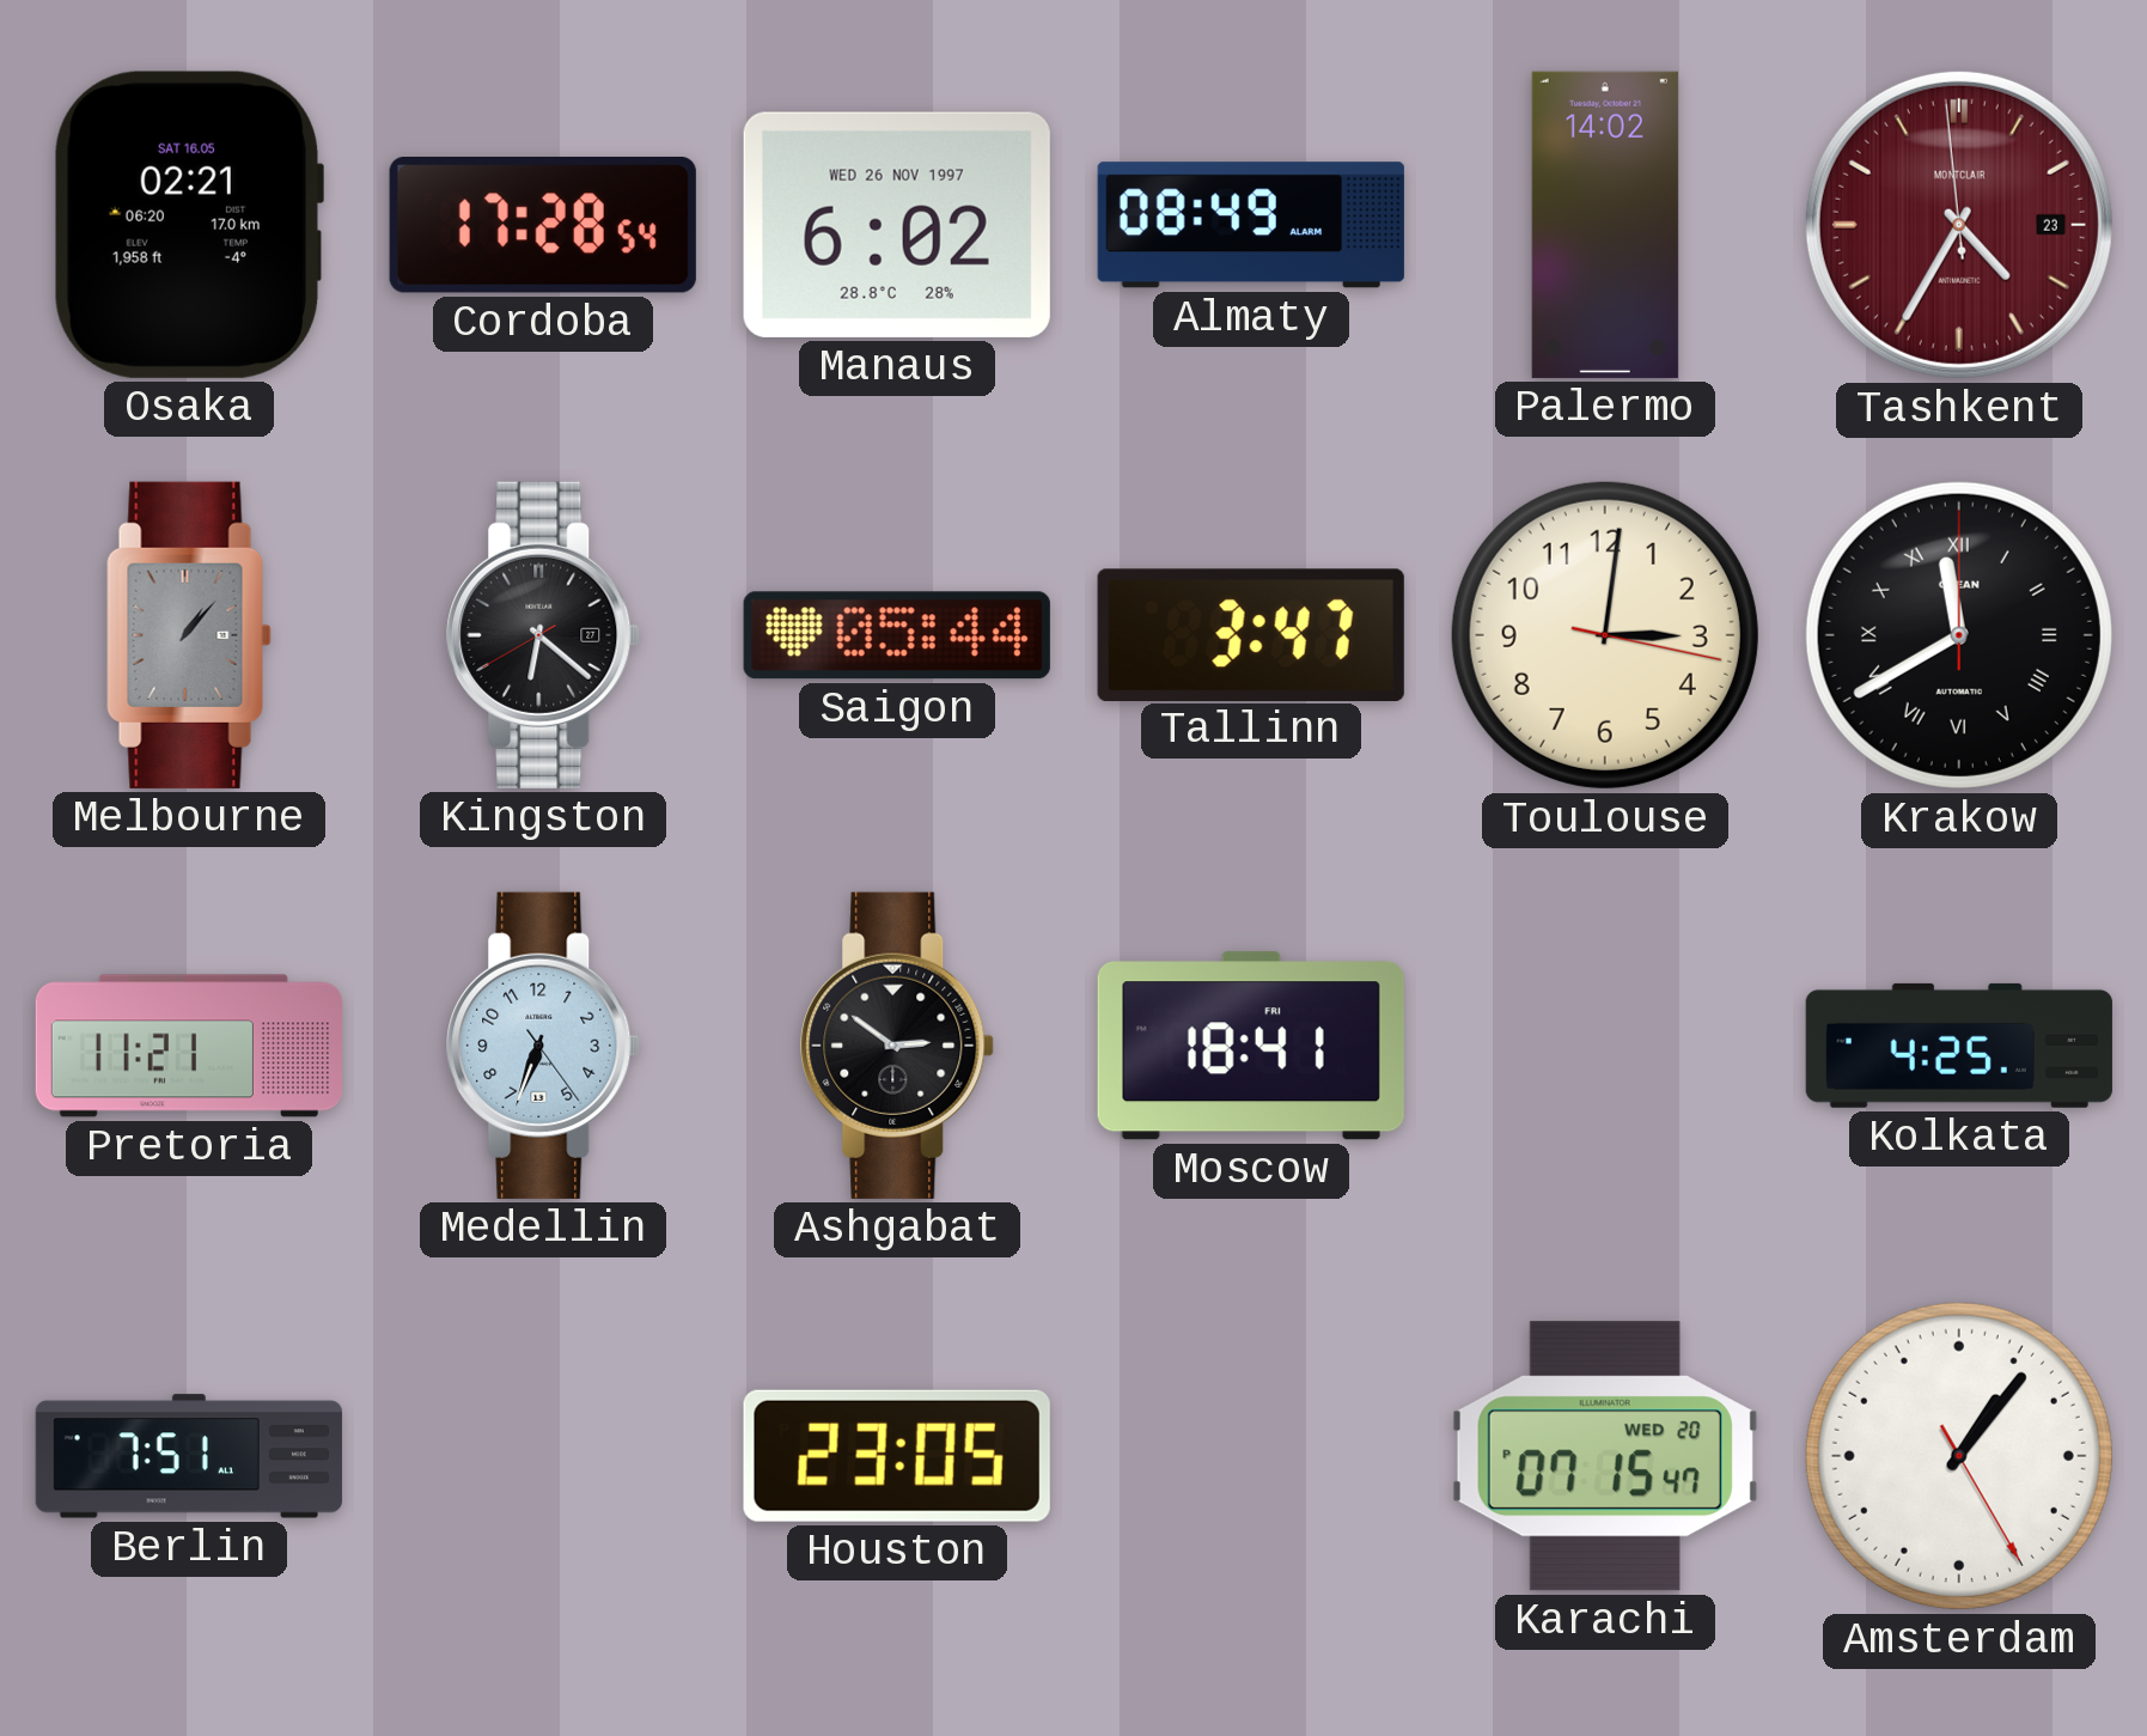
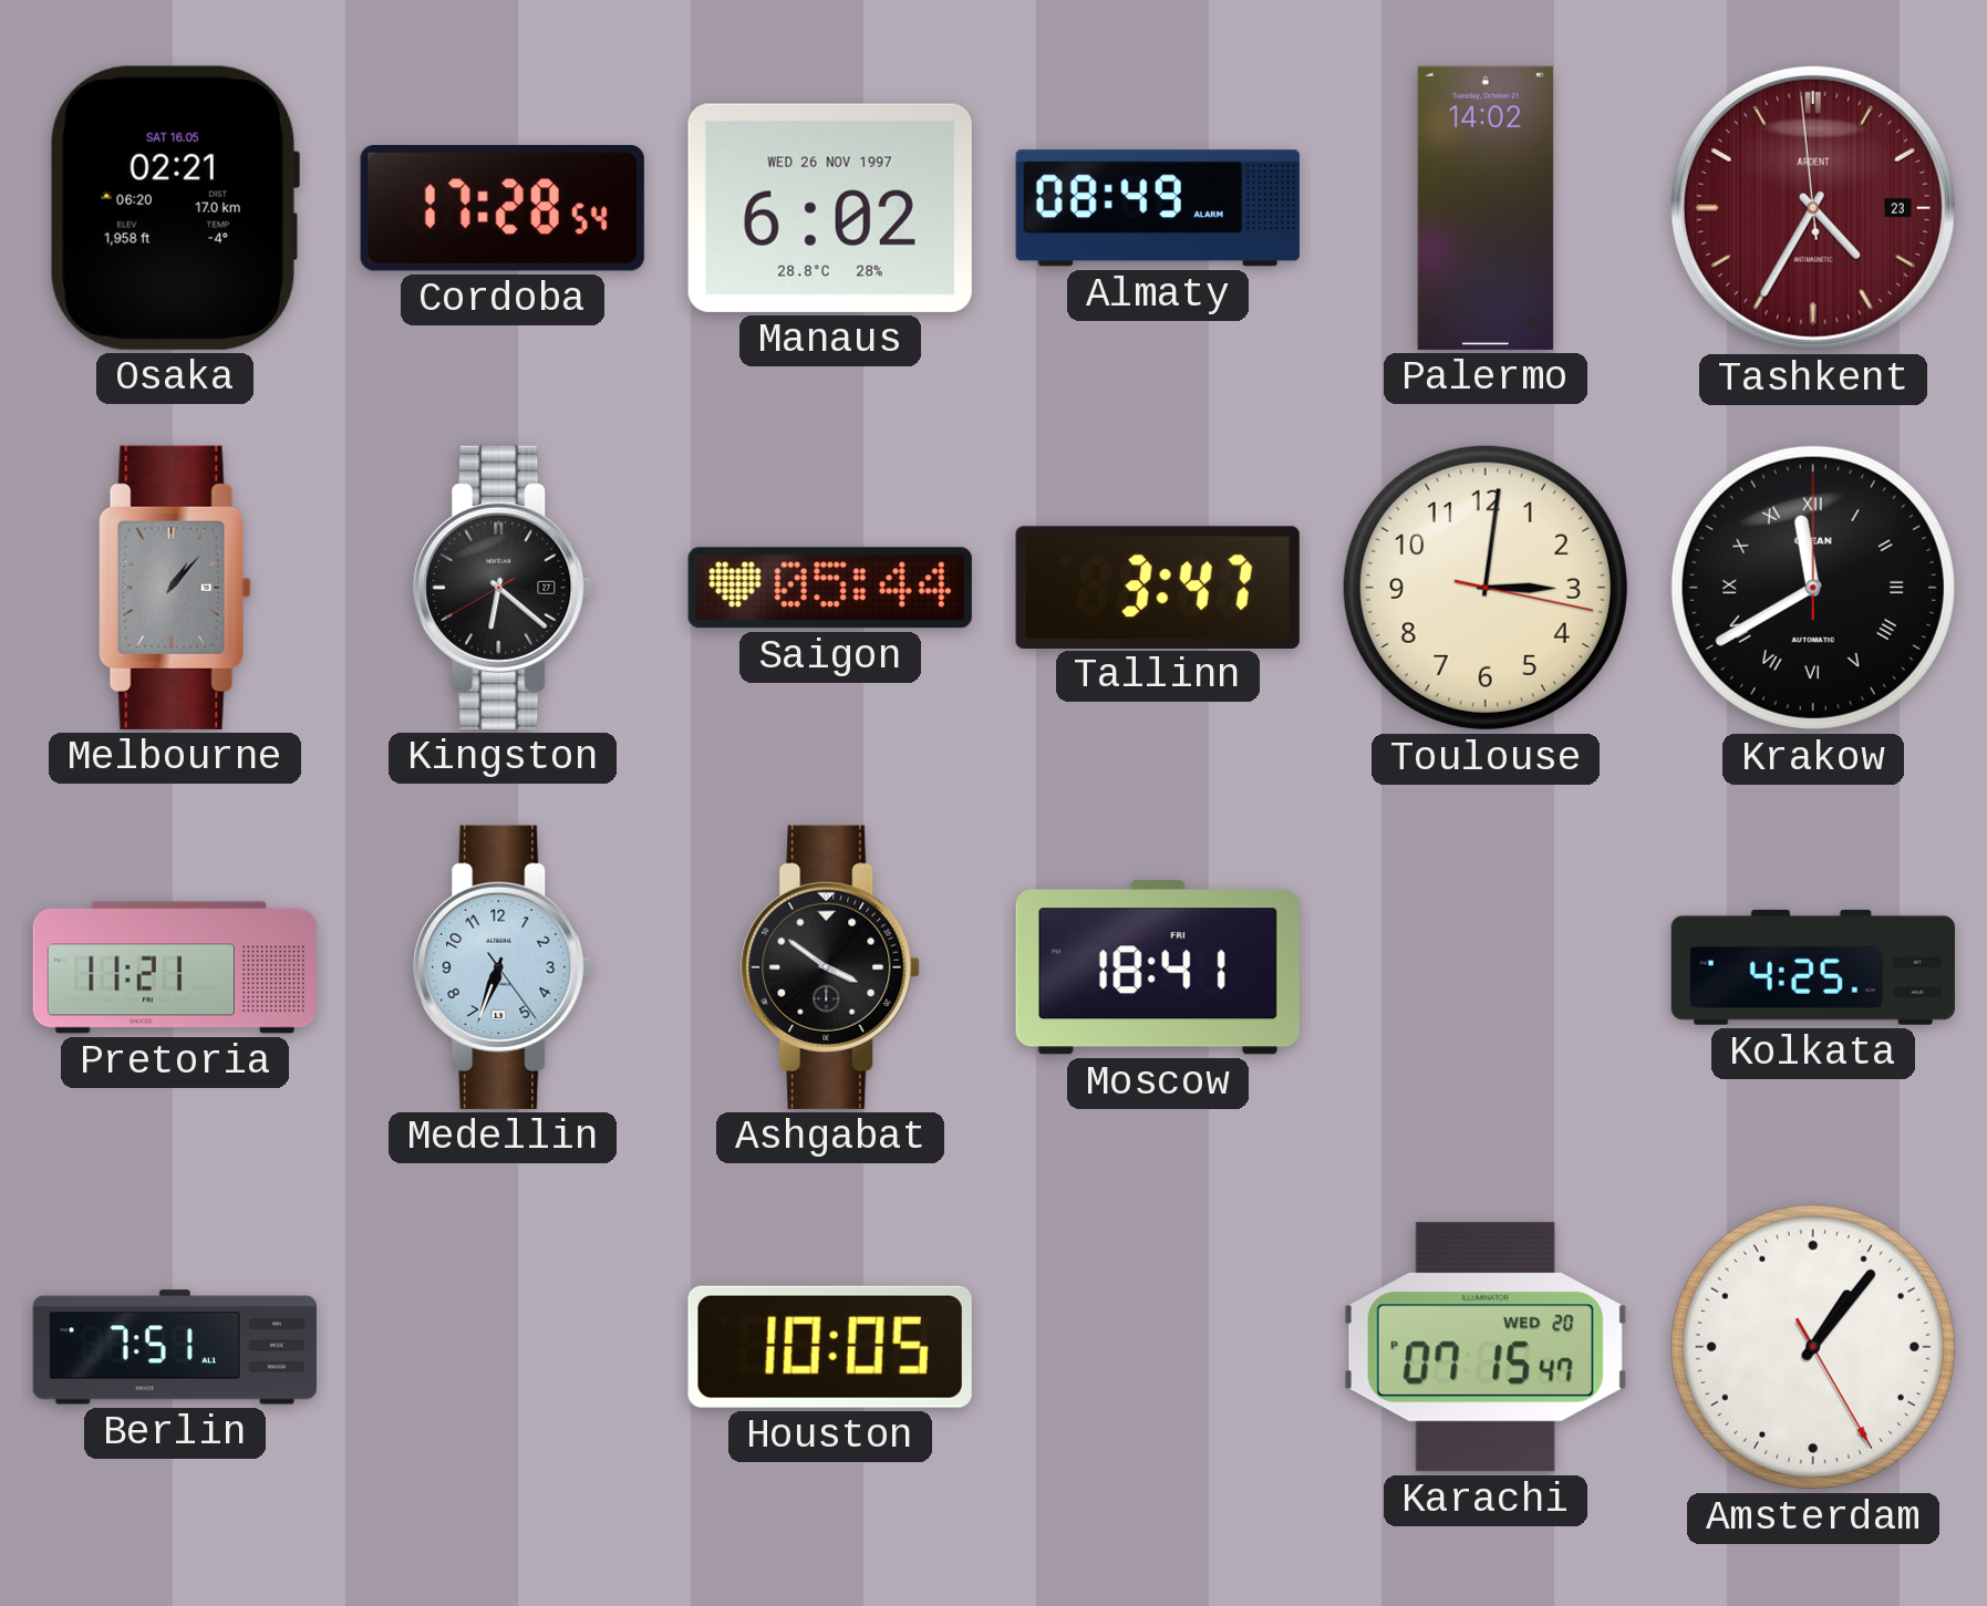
Tashkent brand: MONTCLAIR -> ARDENT
Ashgabat: 2:51 -> 3:51
Houston: 23:05 -> 10:05
